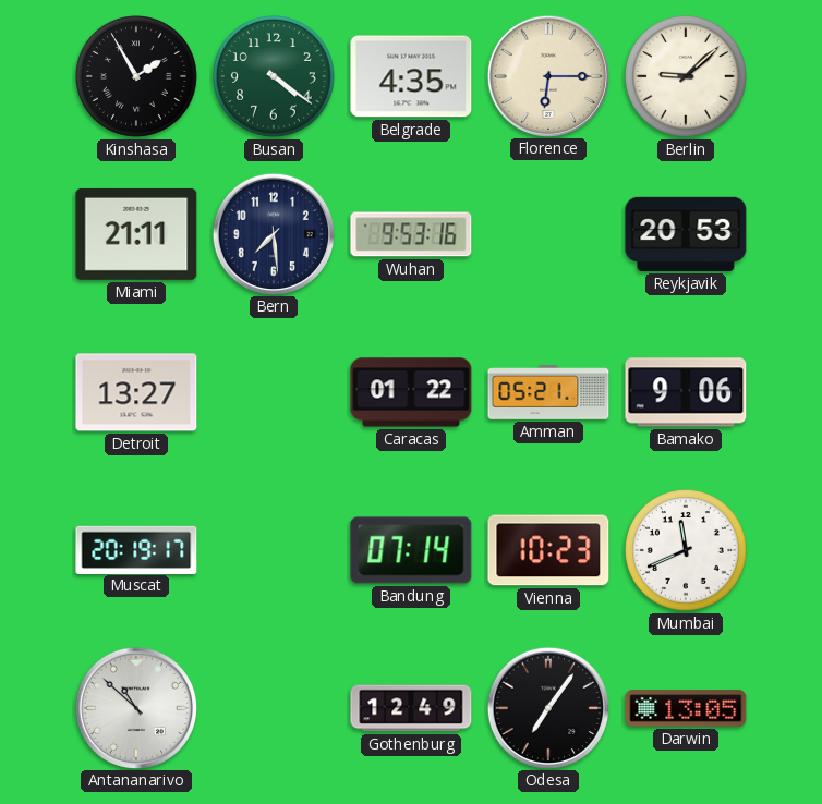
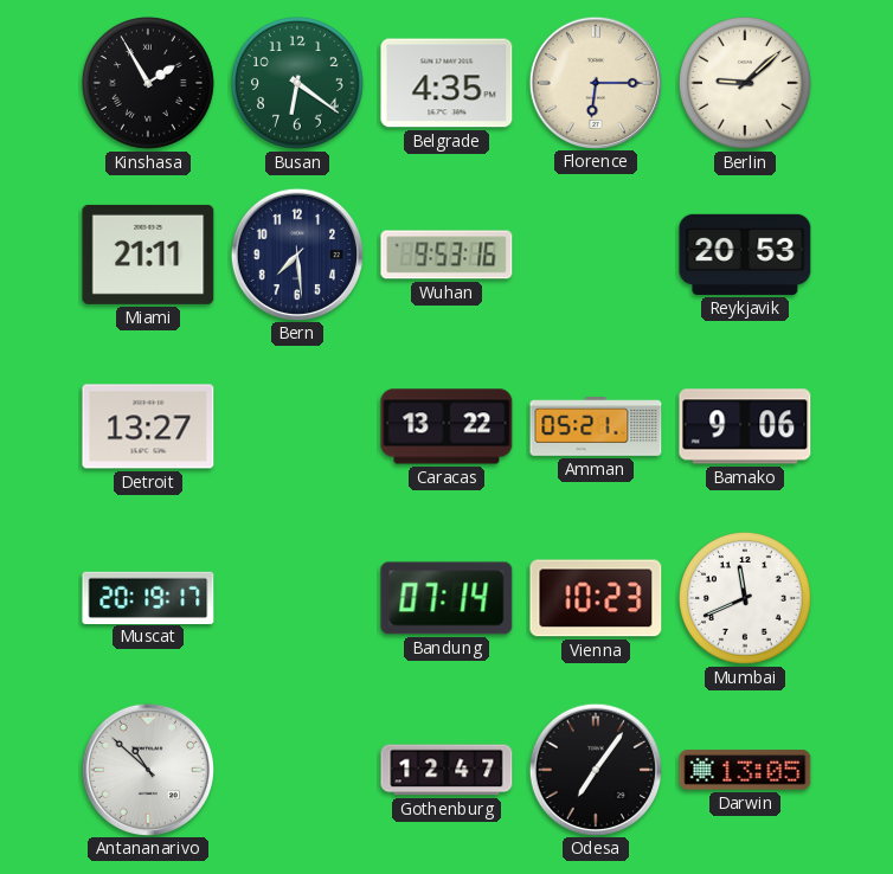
Busan: 4:21 -> 6:21
Caracas: 01:22 -> 13:22
Gothenburg: 12:49 -> 12:47
